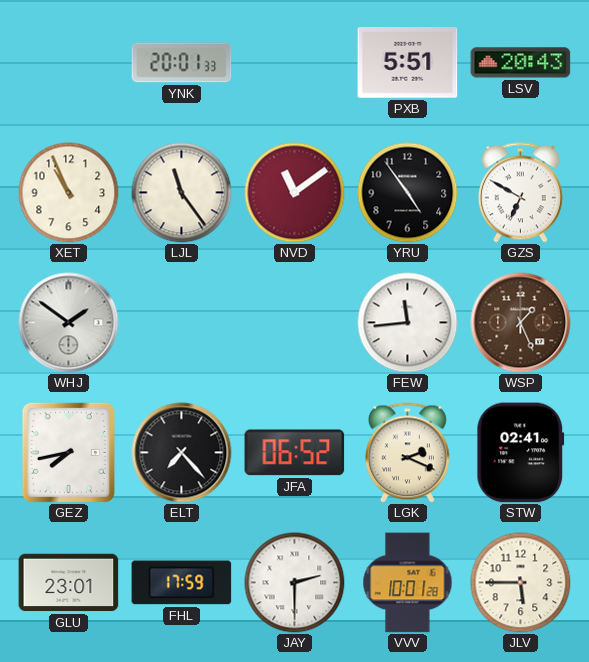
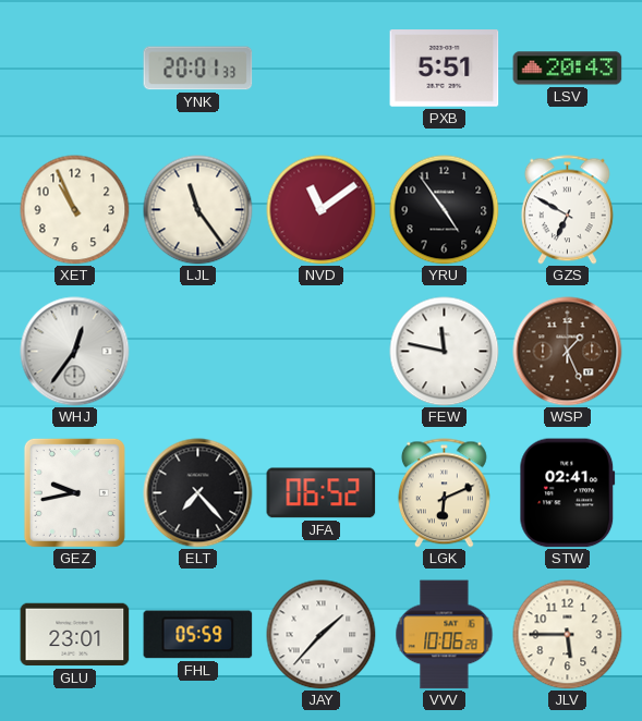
WHJ: 1:51 -> 12:36
FEW: 11:44 -> 11:47
GEZ: 7:43 -> 9:43
LGK: 2:19 -> 6:11
FHL: 17:59 -> 05:59
JAY: 2:30 -> 1:37
VVV: 10:01 -> 10:06
